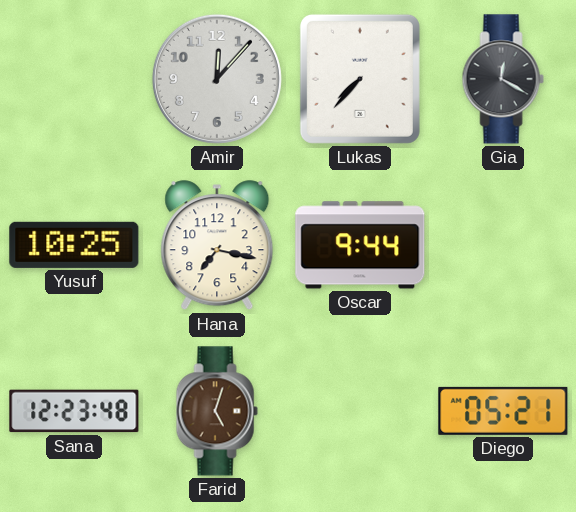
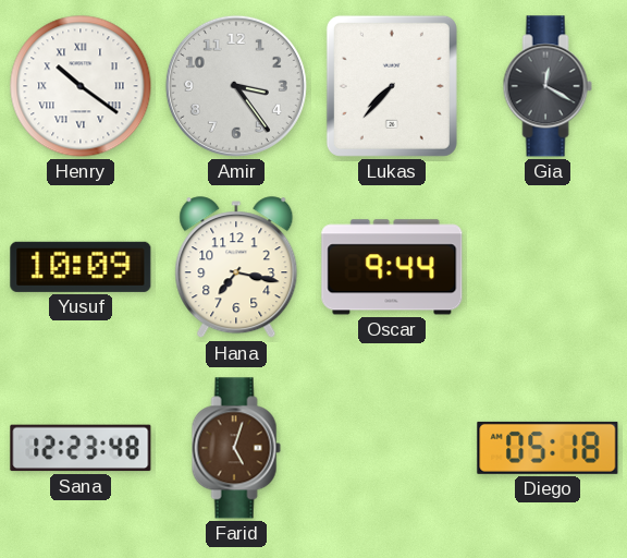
Henry: none -> 10:21
Amir: 12:07 -> 3:24
Yusuf: 10:25 -> 10:09
Diego: 05:21 -> 05:18
